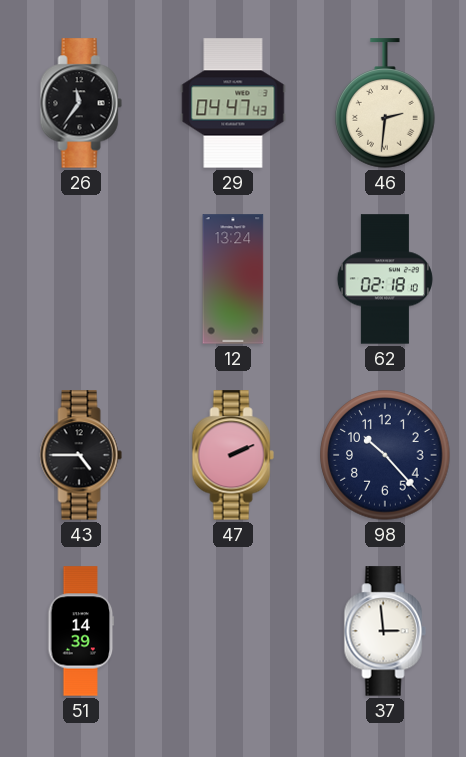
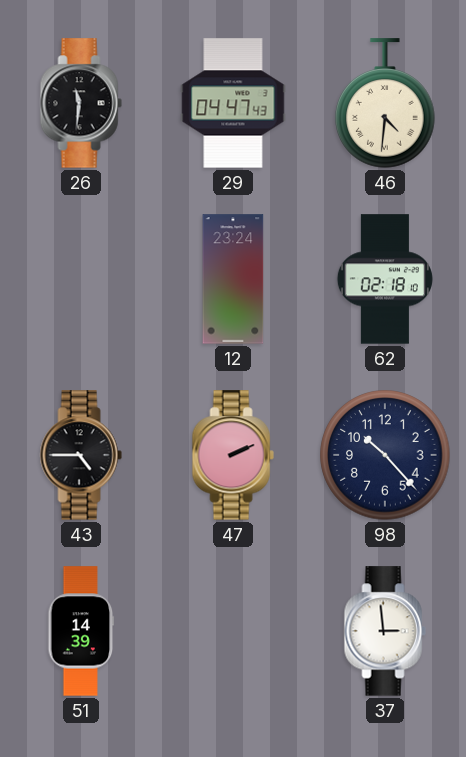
26: 11:36 -> 11:31
46: 2:31 -> 4:31
12: 13:24 -> 23:24
